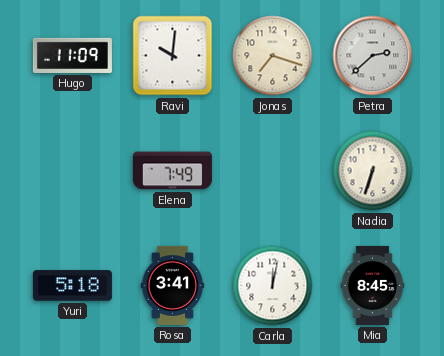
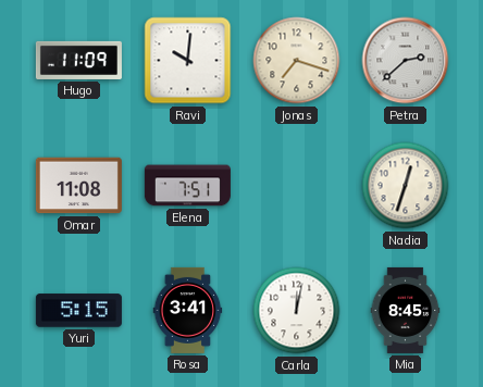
Omar: none -> 11:08
Elena: 7:49 -> 7:51
Nadia: 6:33 -> 12:33
Yuri: 5:18 -> 5:15
